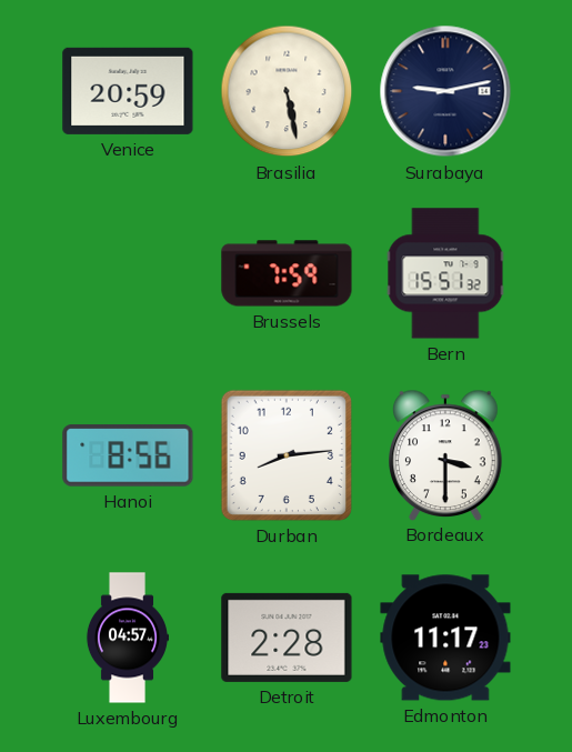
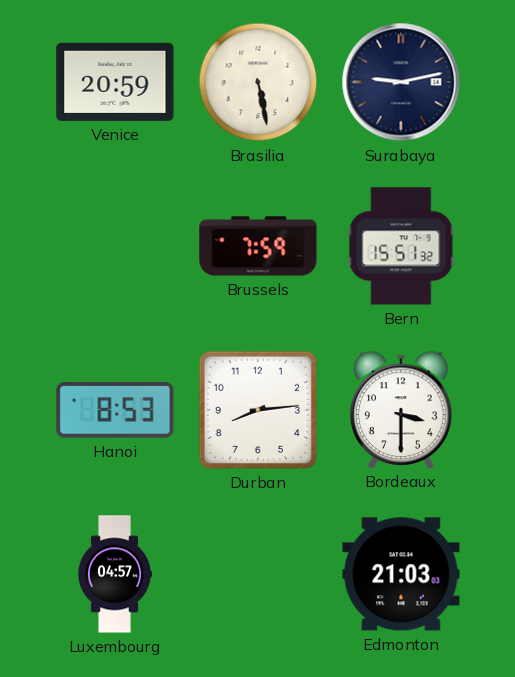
Hanoi: 8:56 -> 8:53
Detroit: 2:28 -> none
Edmonton: 11:17 -> 21:03
